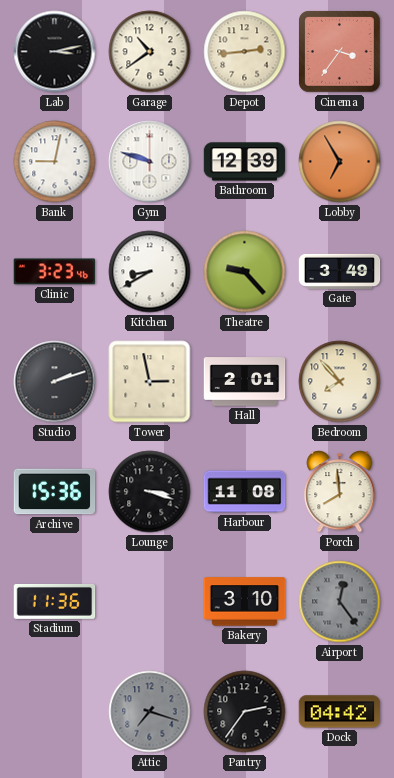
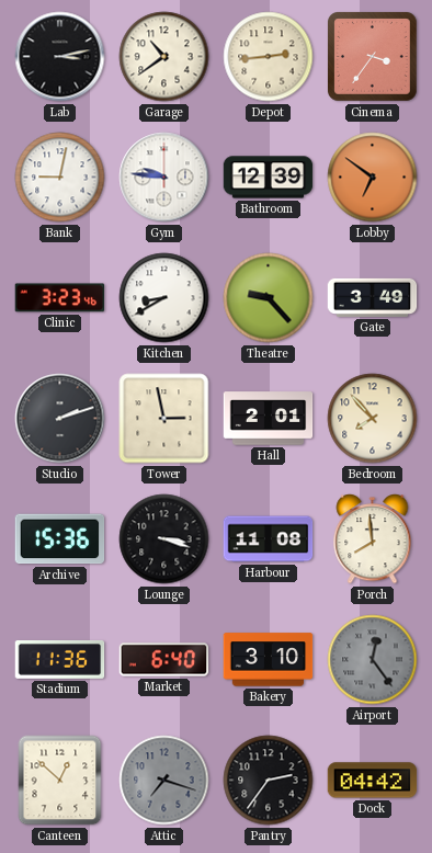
Gym: 9:48 -> 9:46
Lobby: 6:55 -> 6:51
Market: none -> 6:40
Canteen: none -> 12:52
